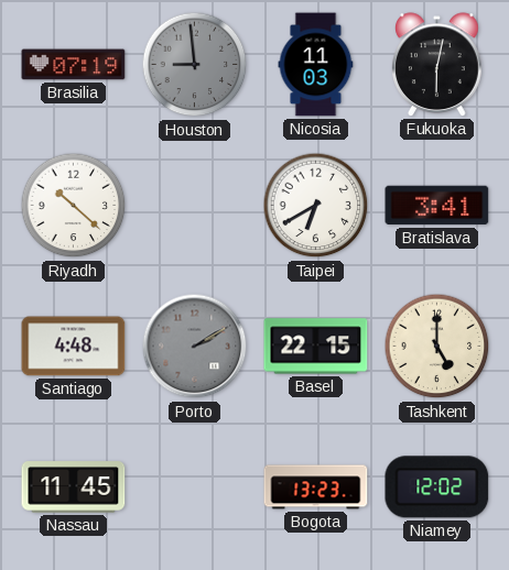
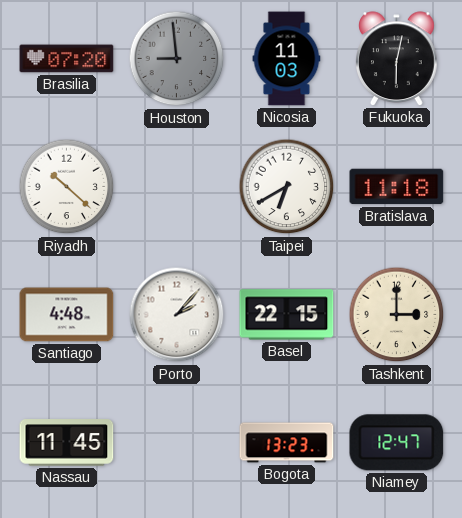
Brasilia: 07:19 -> 07:20
Bratislava: 3:41 -> 11:18
Porto: 2:10 -> 2:07
Porto dial: grey -> white
Tashkent: 5:00 -> 3:00
Niamey: 12:02 -> 12:47
